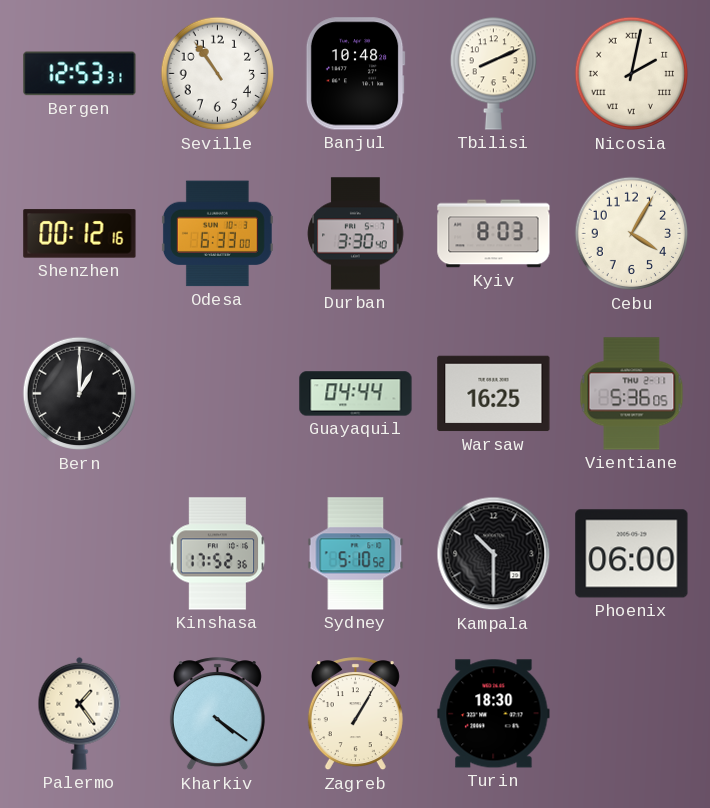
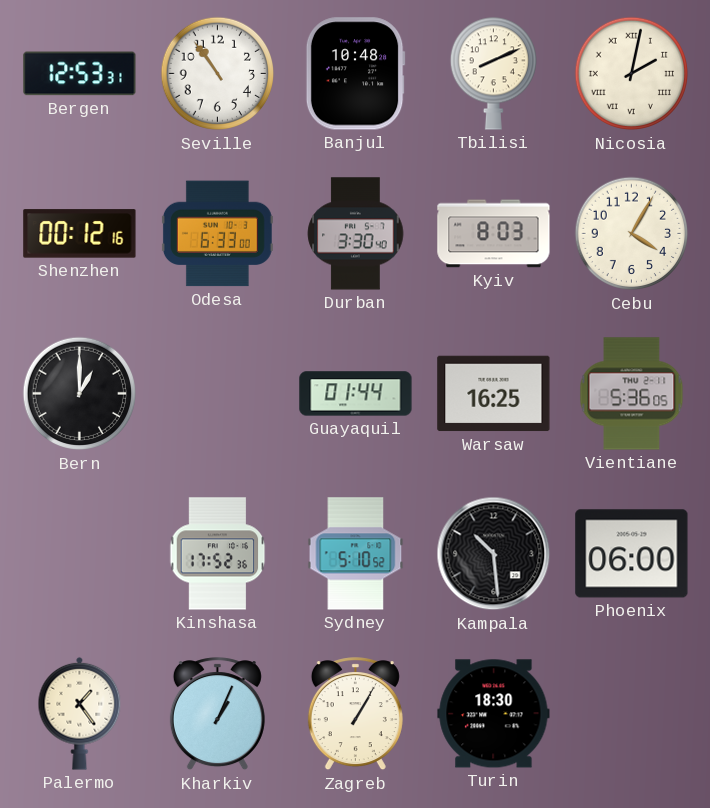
Guayaquil: 04:44 -> 01:44
Kampala: 10:30 -> 10:29
Kharkiv: 4:21 -> 1:04
